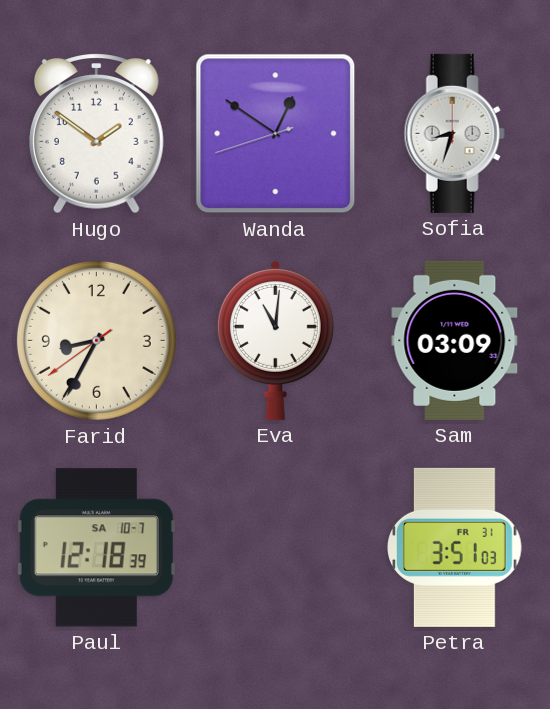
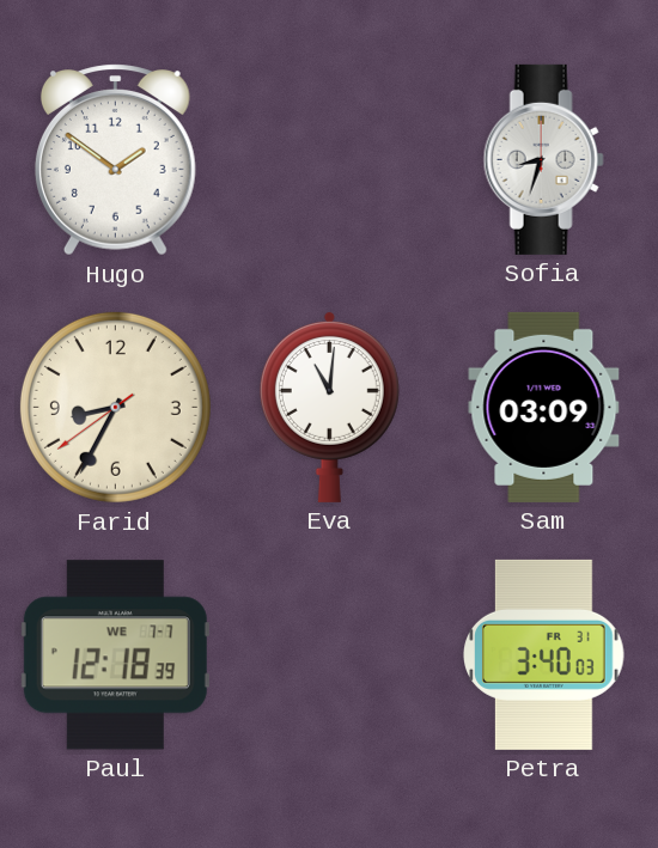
Wanda: 12:50 -> none
Paul date: SA 10-7 -> WE 7-7
Petra: 3:51 -> 3:40
